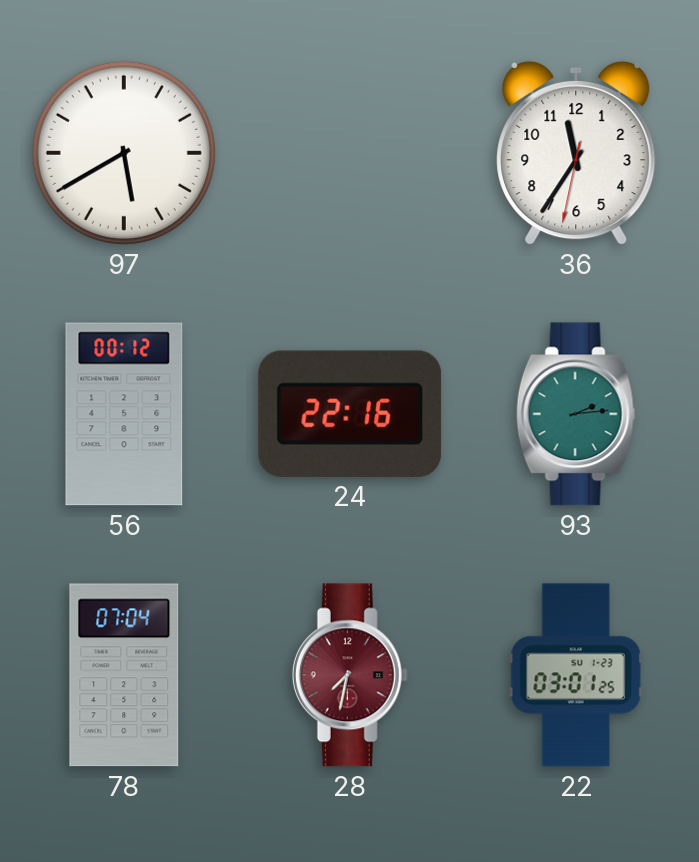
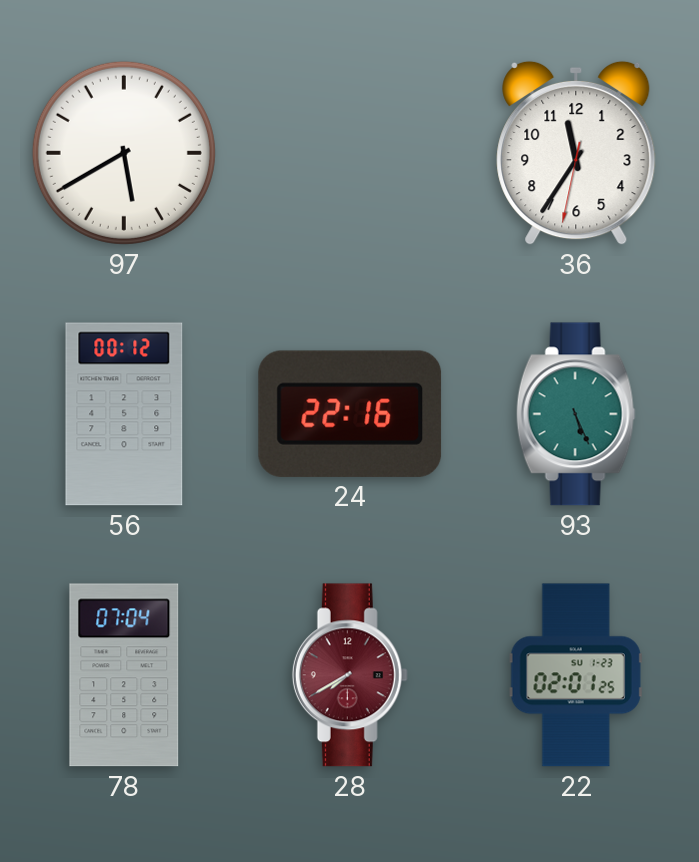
93: 2:14 -> 5:26
28: 7:32 -> 7:40
22: 03:01 -> 02:01
